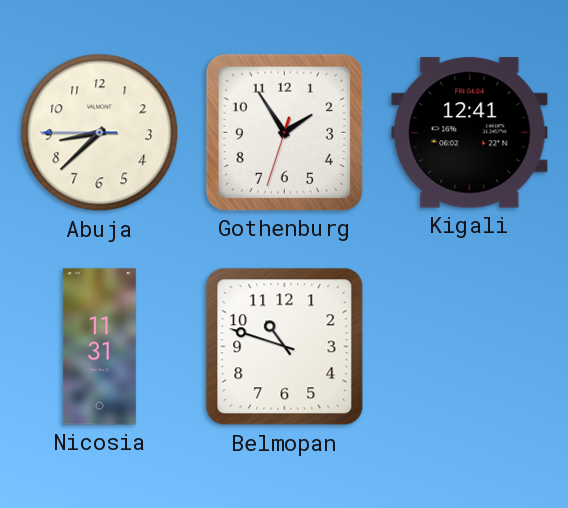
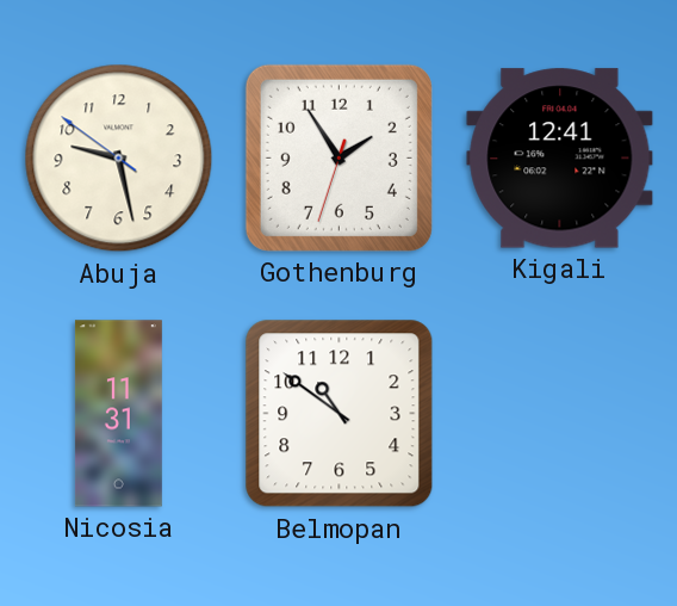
Abuja: 8:37 -> 9:27
Belmopan: 10:48 -> 10:51
